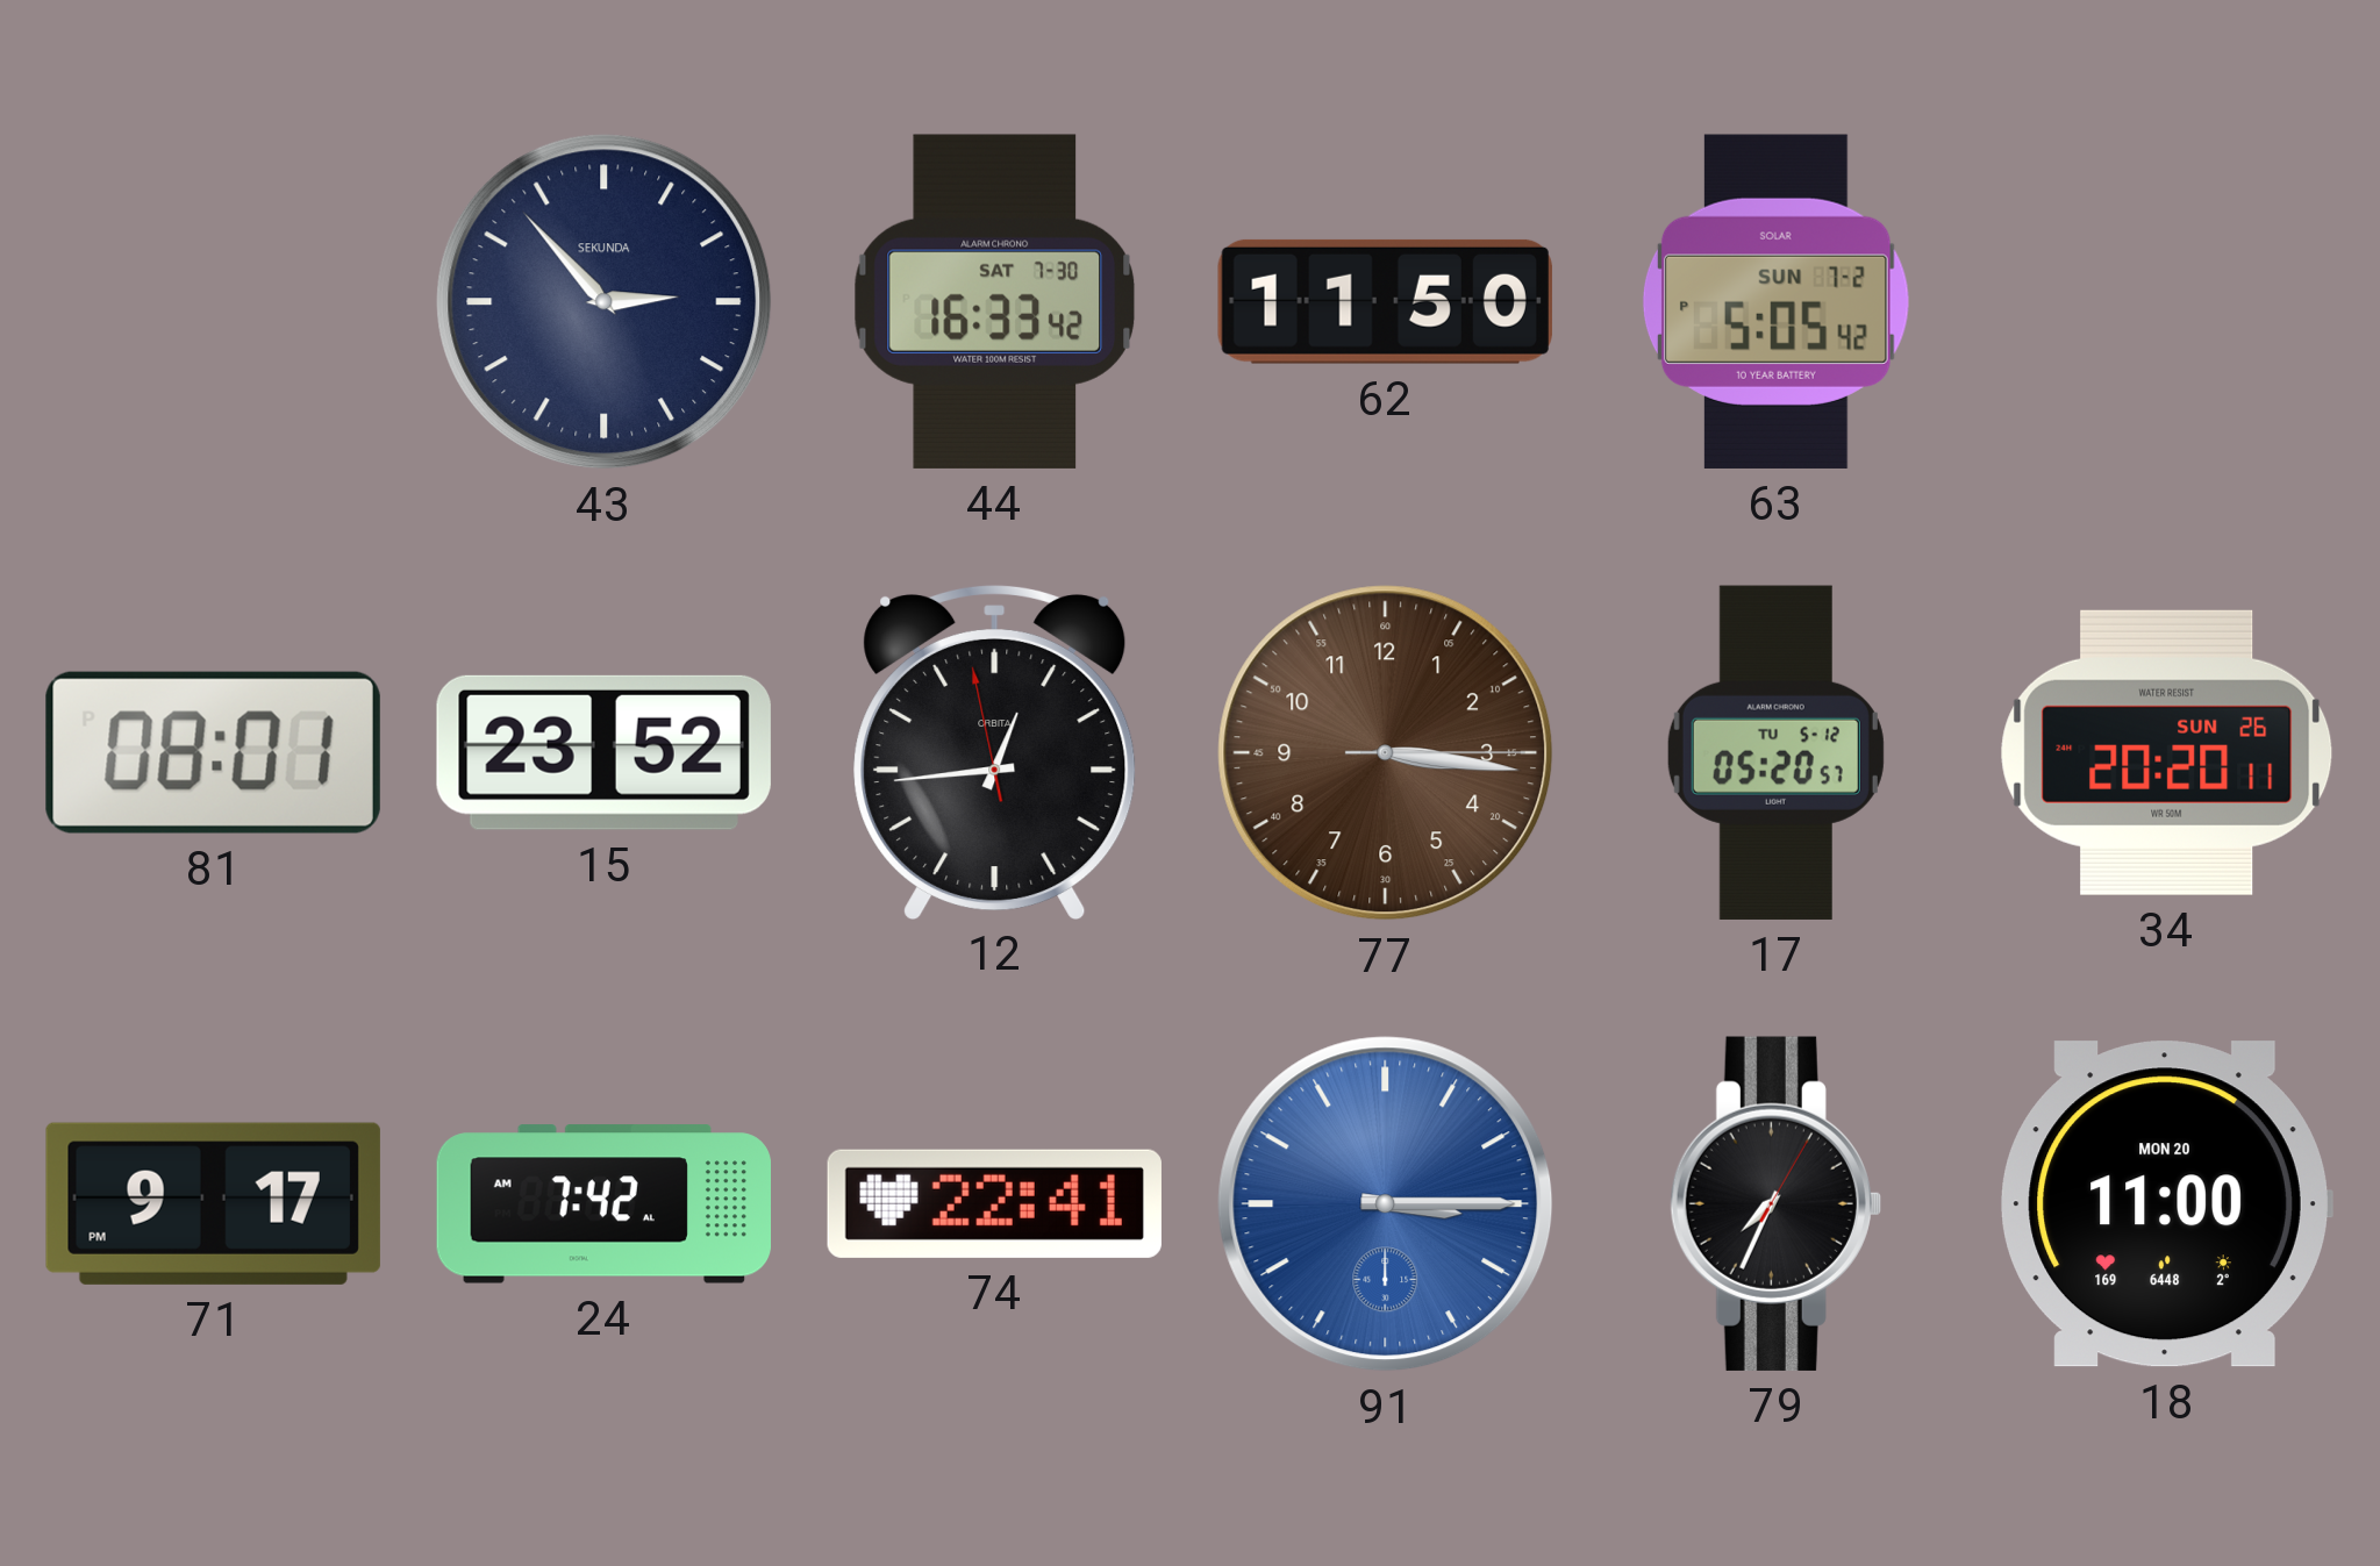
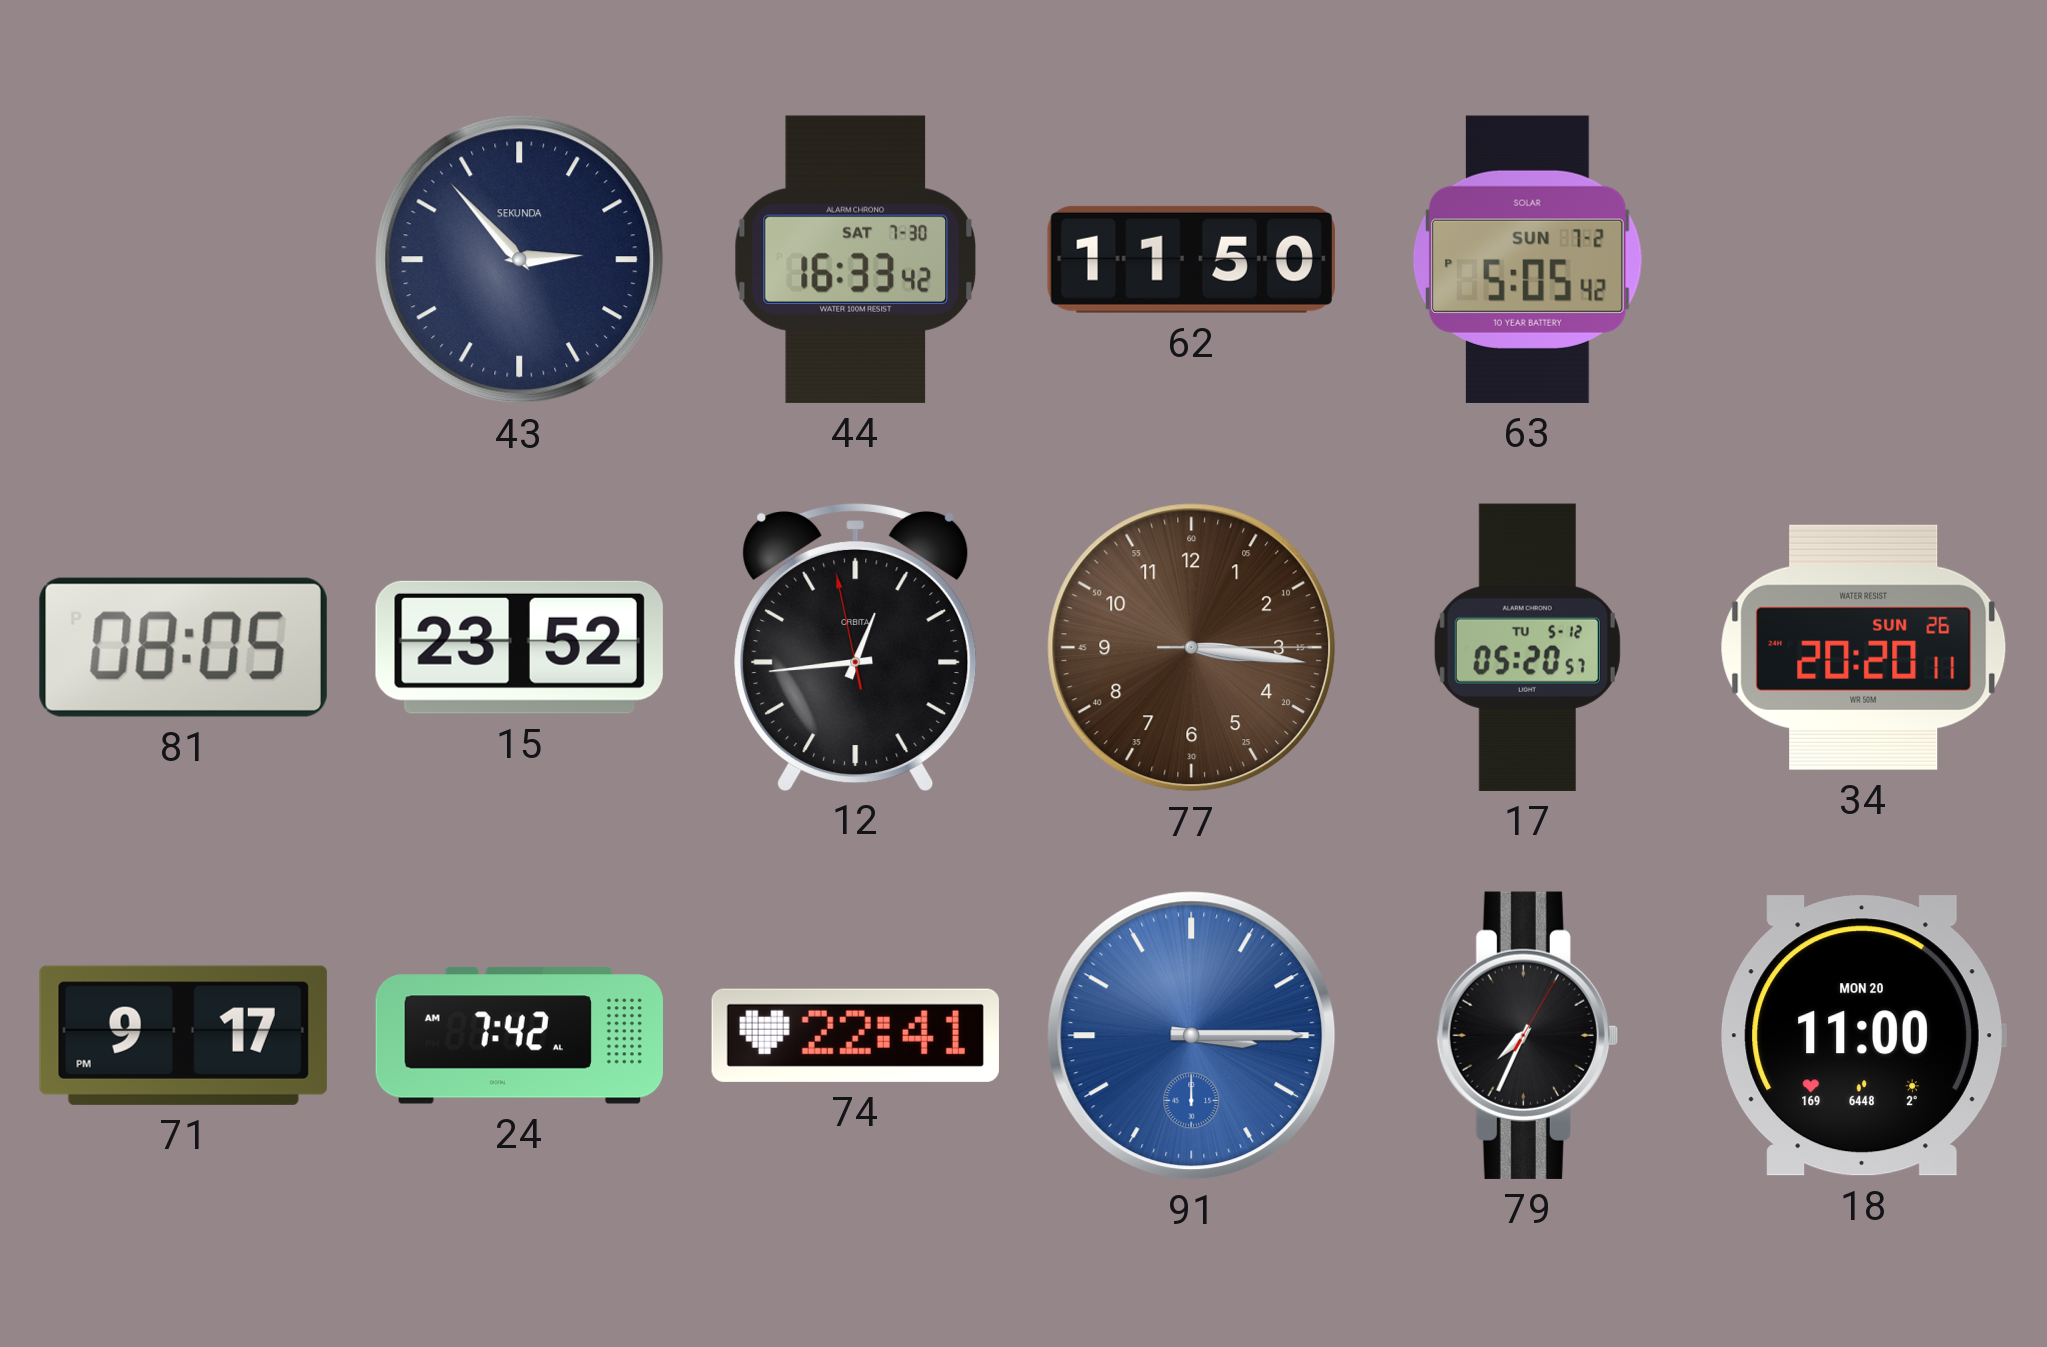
81: 08:01 -> 08:05
